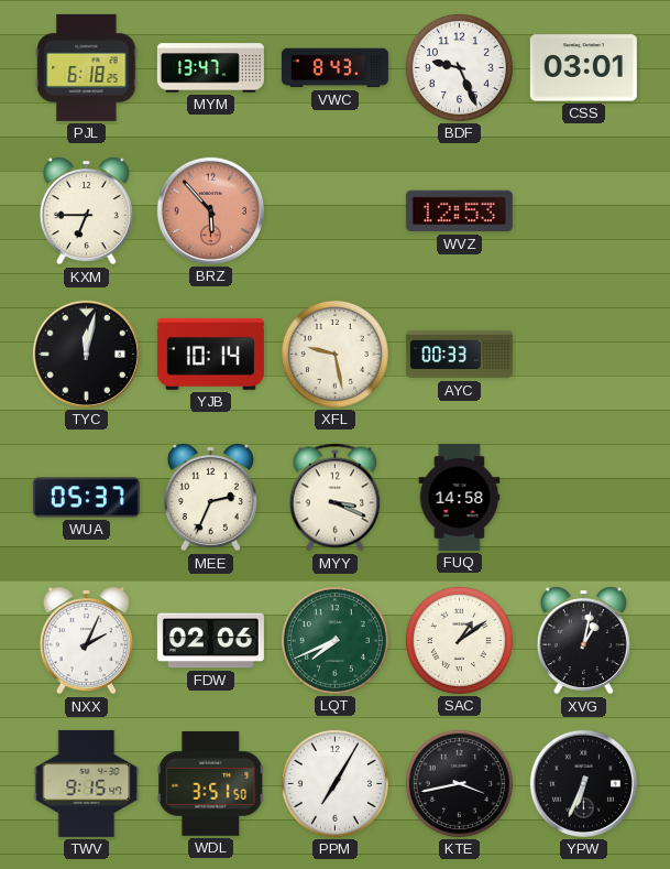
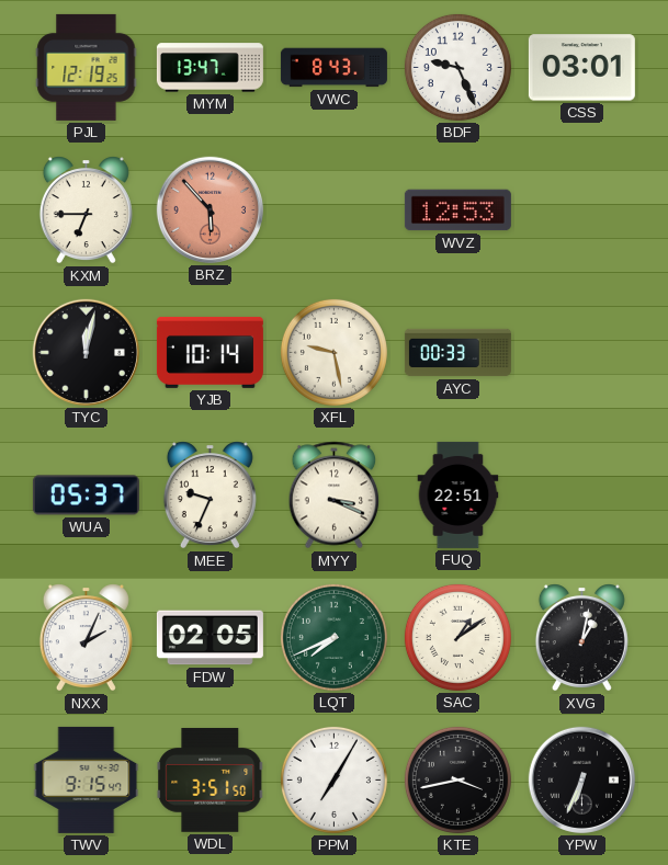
PJL: 6:18 -> 12:19
MEE: 2:34 -> 9:34
FUQ: 14:58 -> 22:51
FDW: 02:06 -> 02:05
